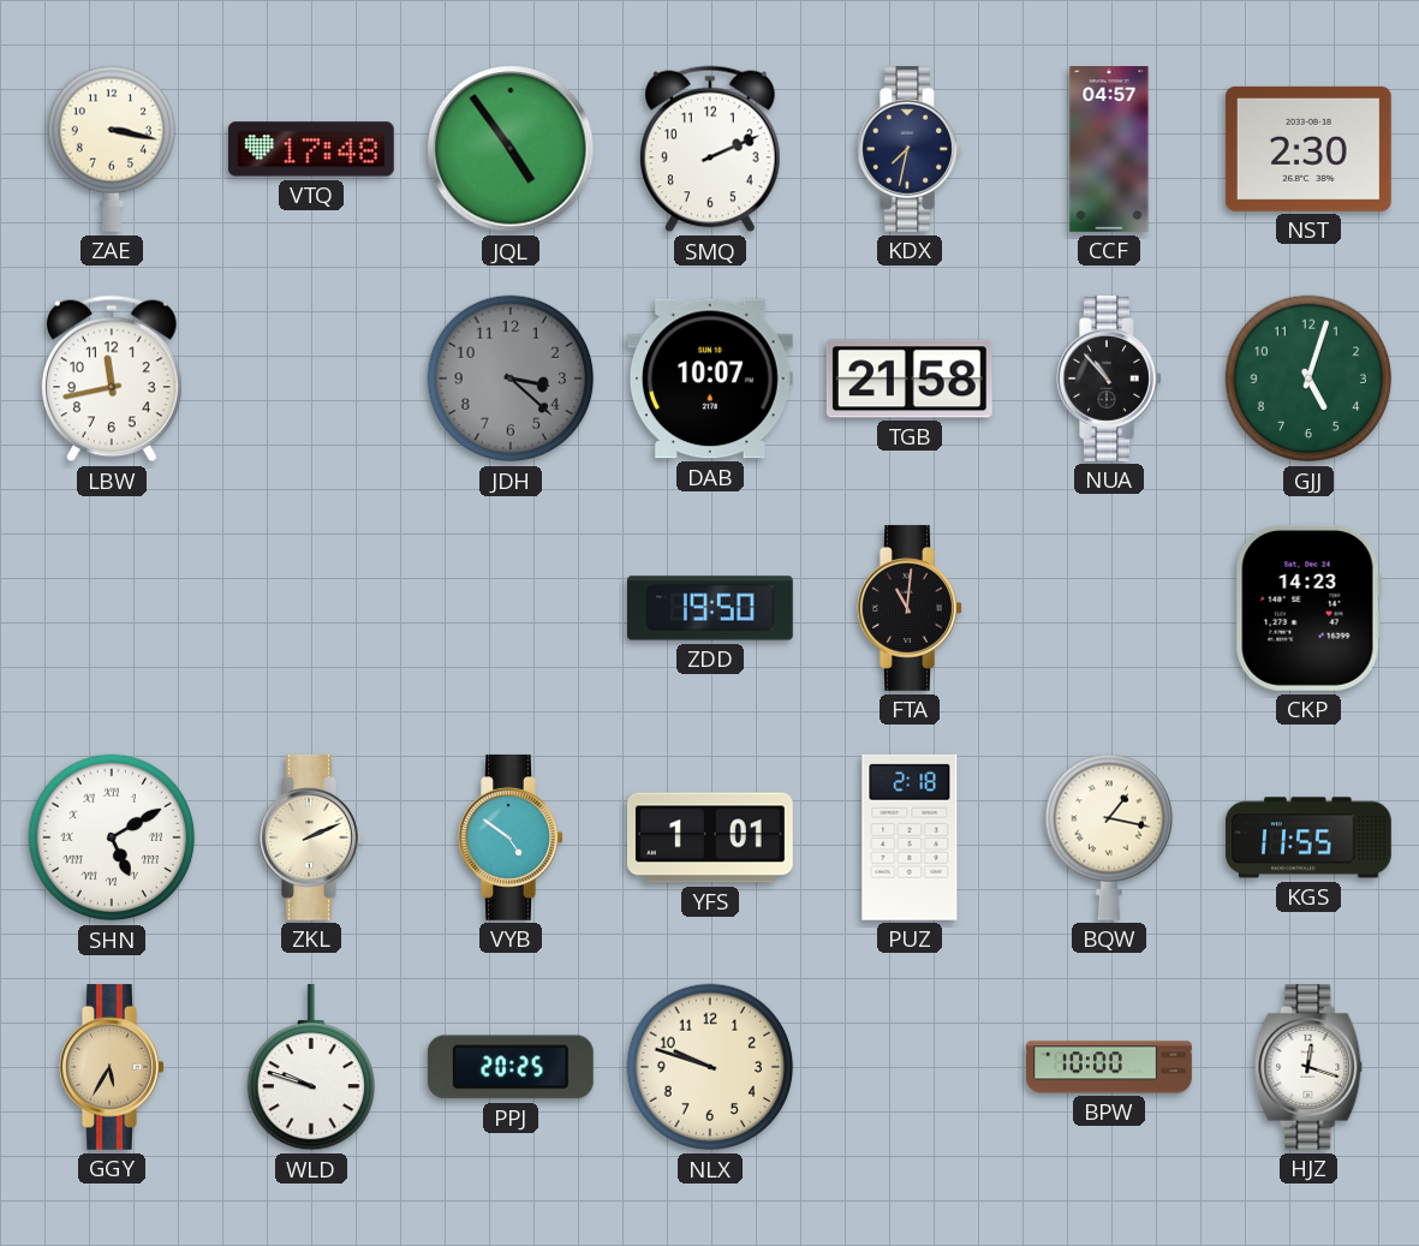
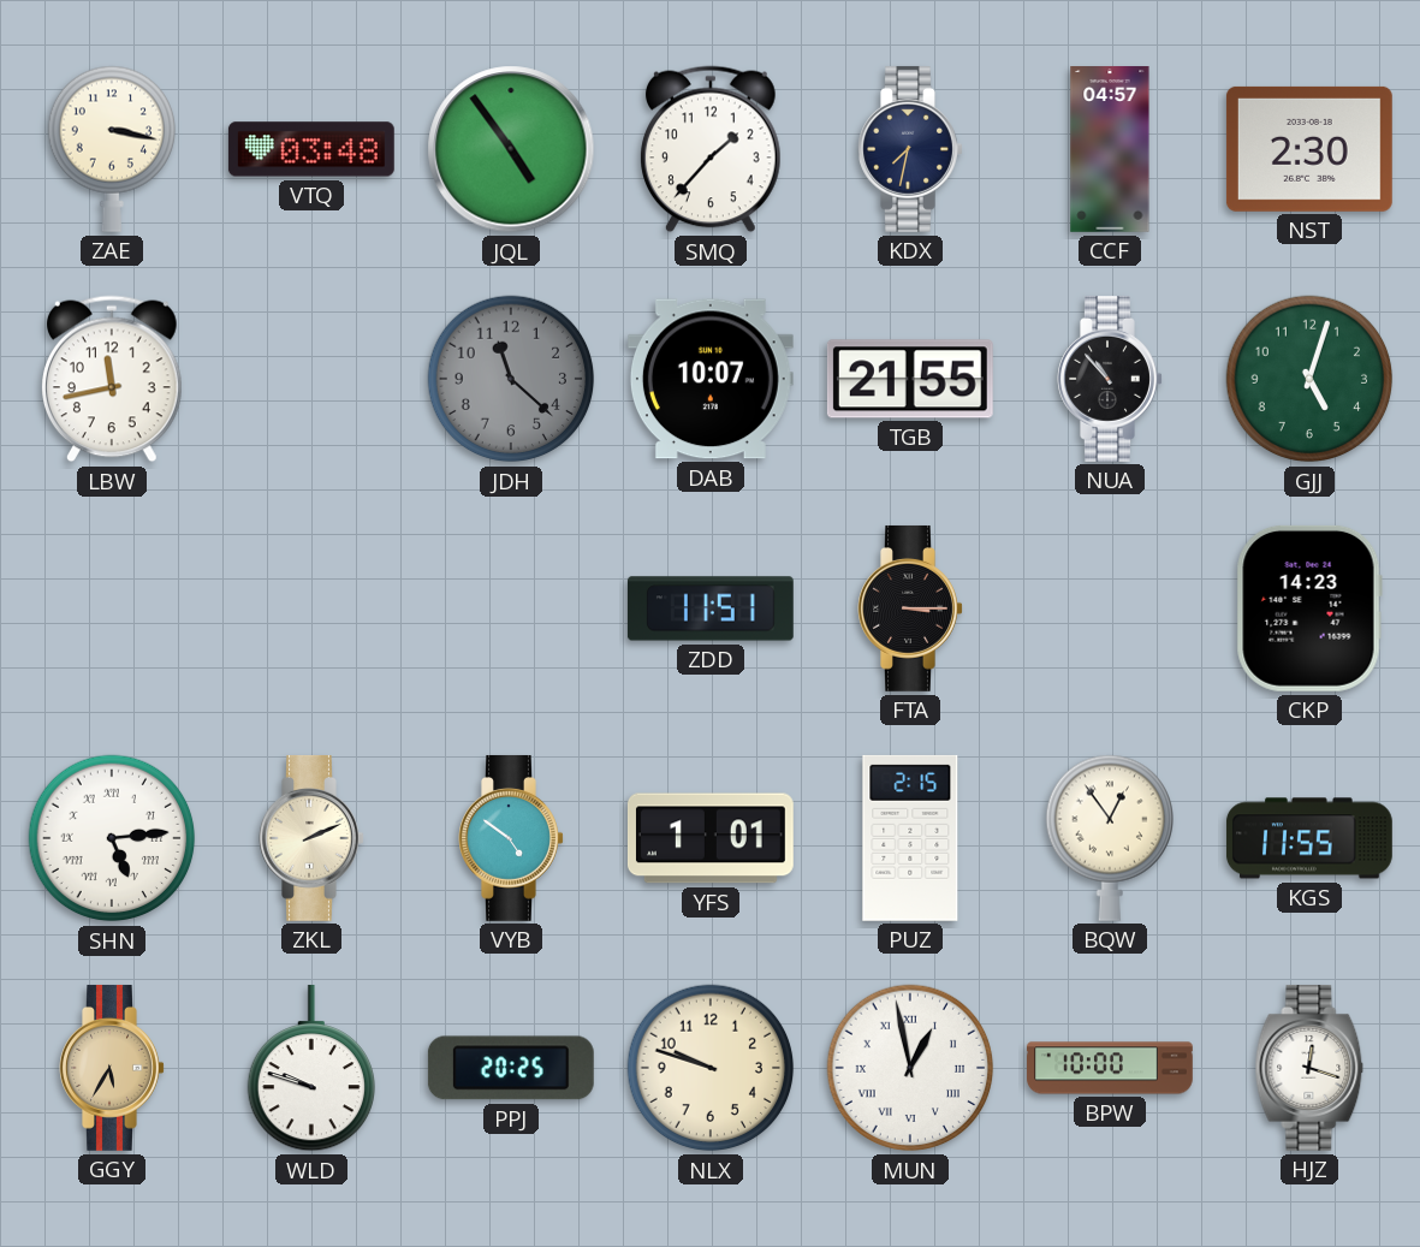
VTQ: 17:48 -> 03:48
SMQ: 2:11 -> 1:37
JDH: 3:22 -> 11:22
TGB: 21:58 -> 21:55
ZDD: 19:50 -> 11:51
FTA: 11:01 -> 3:15
SHN: 5:10 -> 5:14
PUZ: 2:18 -> 2:15
BQW: 1:17 -> 12:54
MUN: none -> 12:58
